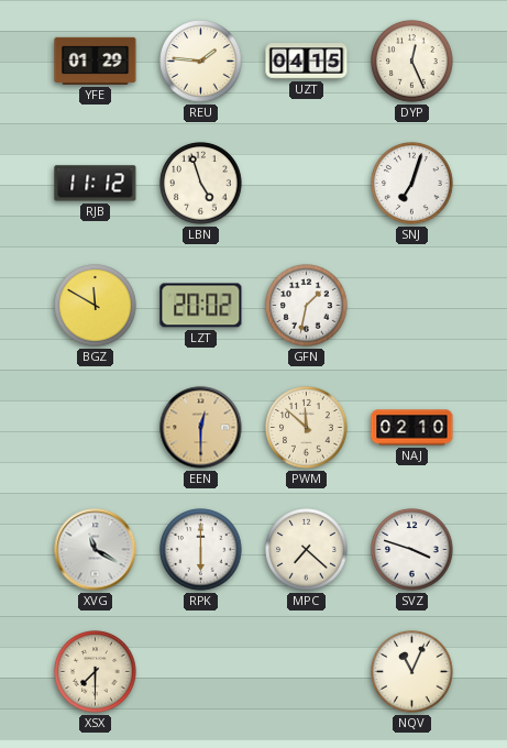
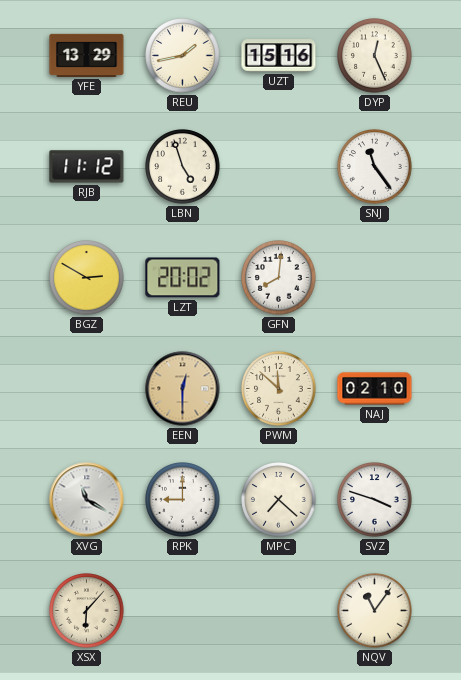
YFE: 01:29 -> 13:29
REU: 1:46 -> 1:43
UZT: 04:15 -> 15:16
SNJ: 7:03 -> 11:24
BGZ: 11:50 -> 2:50
GFN: 1:32 -> 8:01
RPK: 6:00 -> 9:00
XSX: 7:30 -> 6:07
NQV: 11:04 -> 11:06
